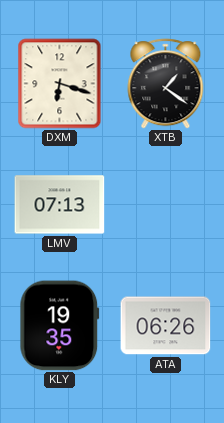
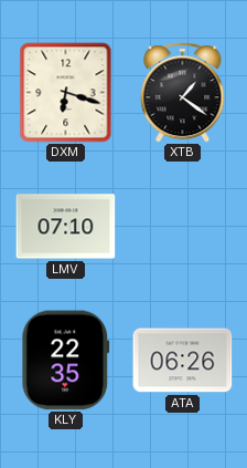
LMV: 07:13 -> 07:10
KLY: 19:35 -> 22:35
